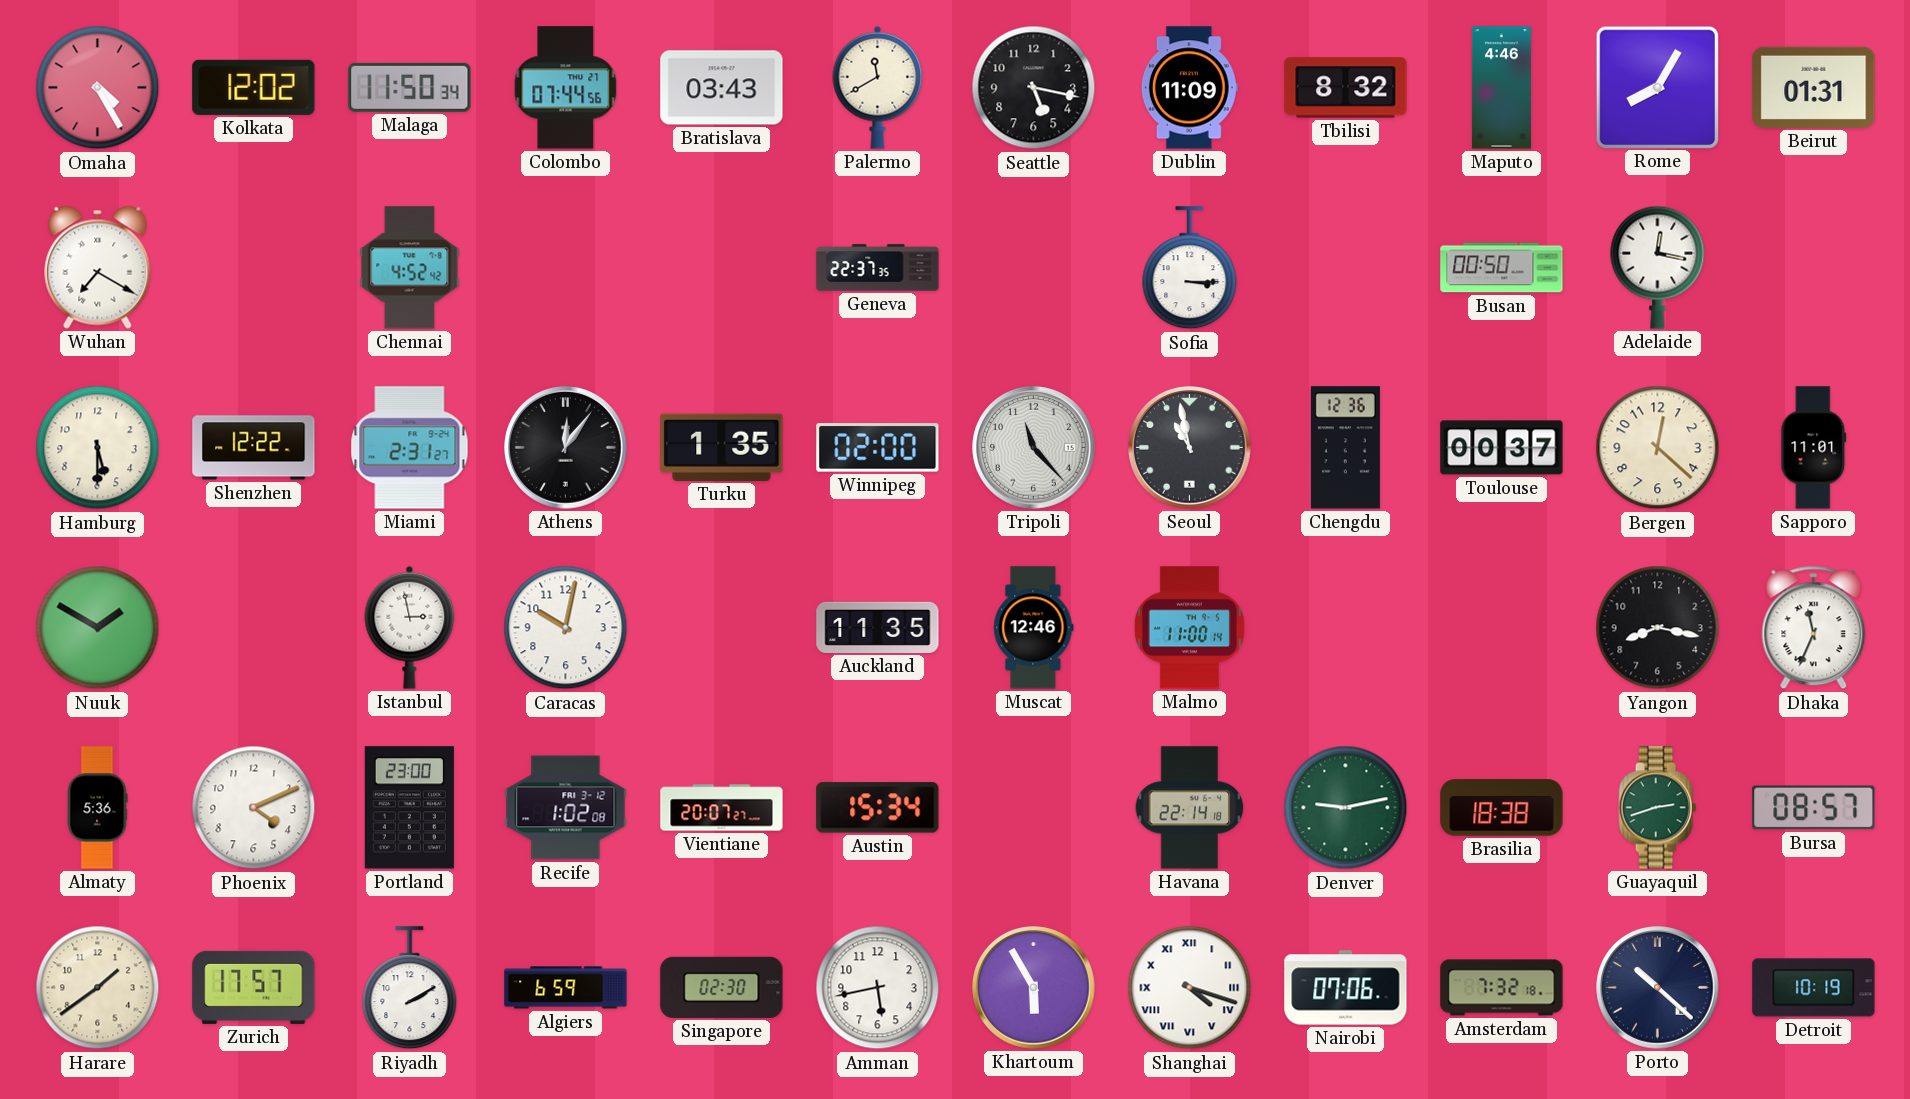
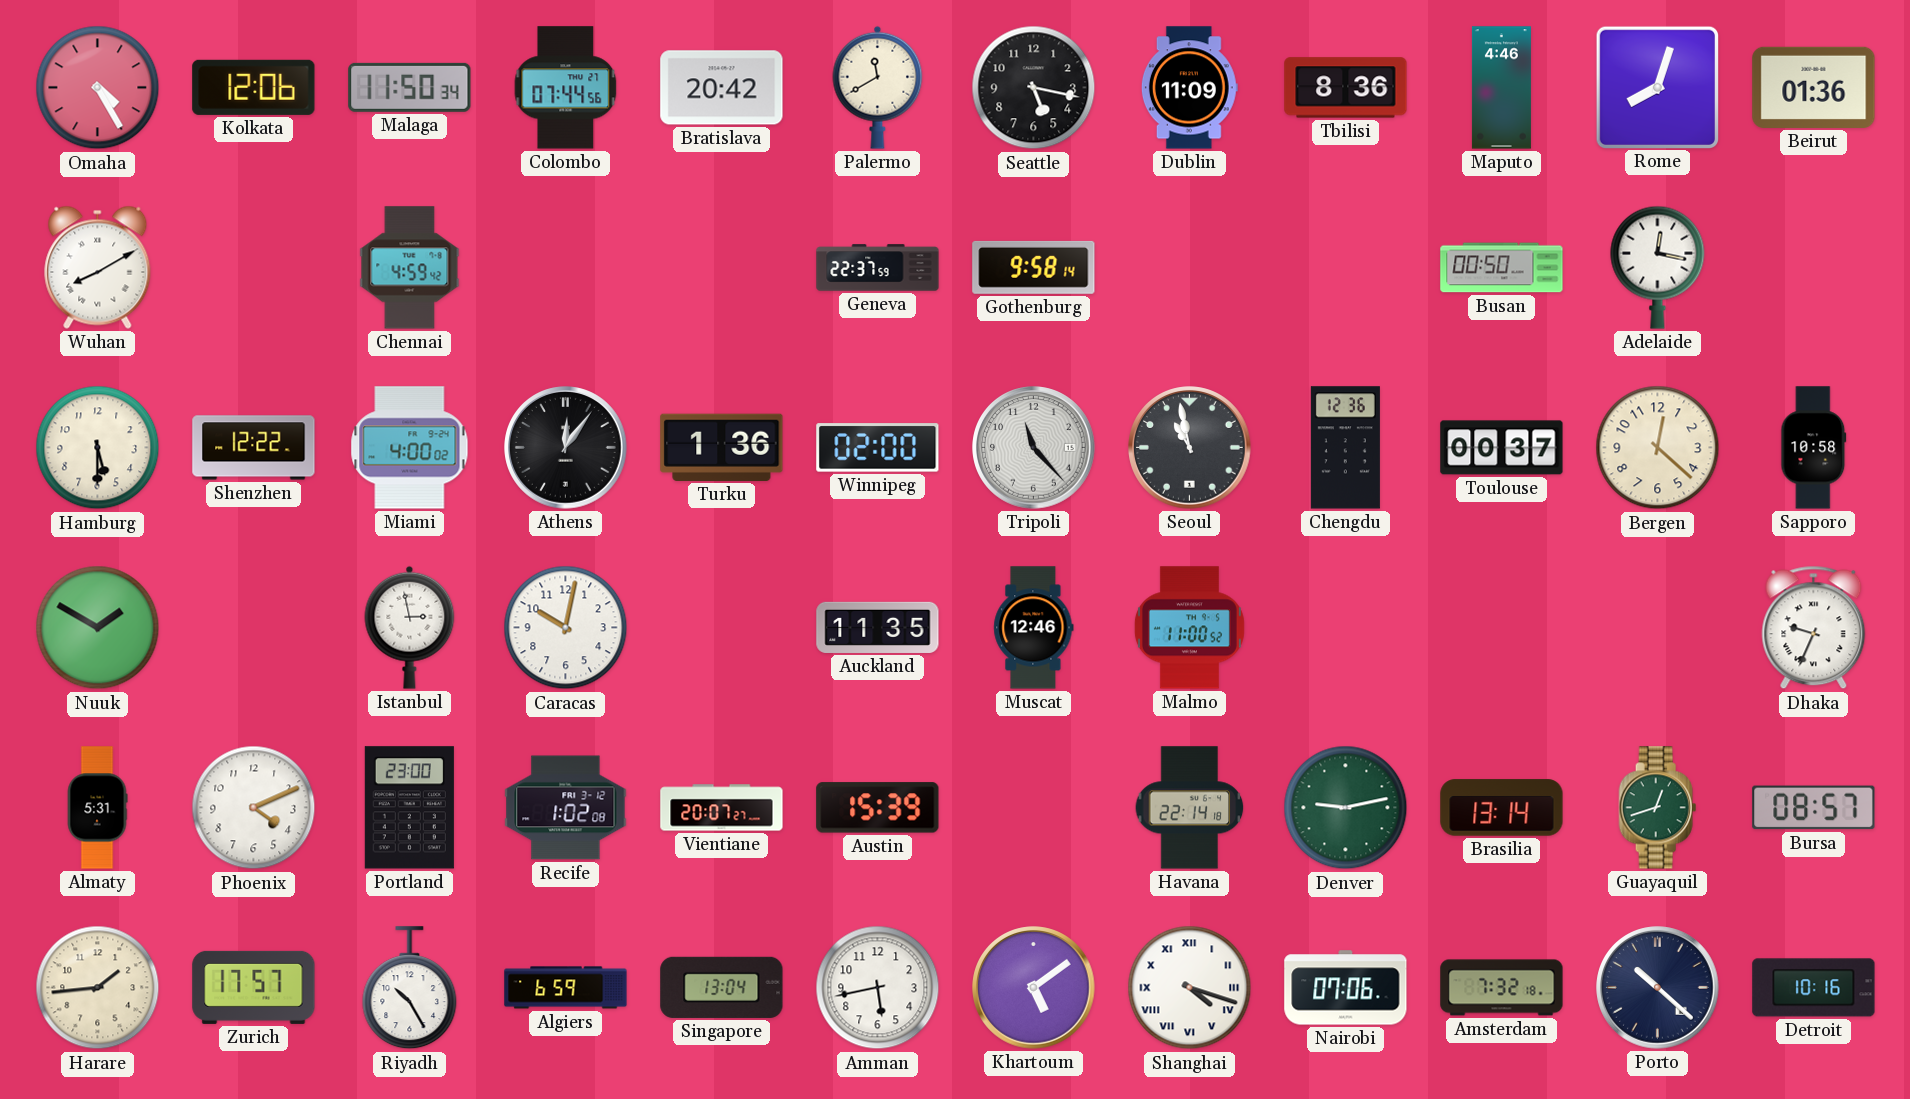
Kolkata: 12:02 -> 12:06
Bratislava: 03:43 -> 20:42
Tbilisi: 8:32 -> 8:36
Rome: 8:05 -> 8:03
Beirut: 01:31 -> 01:36
Wuhan: 7:20 -> 8:10
Chennai: 4:52 -> 4:59
Geneva: 22:37:35 -> 22:37:59
Gothenburg: none -> 9:58
Sofia: 3:15 -> none
Miami: 2:31 -> 4:00
Turku: 1:35 -> 1:36
Sapporo: 11:01 -> 10:58
Malmo: 11:00:14 -> 11:00:52
Yangon: 8:17 -> none
Dhaka: 11:34 -> 9:34
Almaty: 5:36 -> 5:31
Austin: 15:34 -> 15:39
Brasilia: 18:38 -> 13:14
Guayaquil: 2:42 -> 12:42
Harare: 1:39 -> 1:44
Riyadh: 2:10 -> 10:25
Singapore: 02:30 -> 13:04
Khartoum: 5:55 -> 5:09
Detroit: 10:19 -> 10:16
